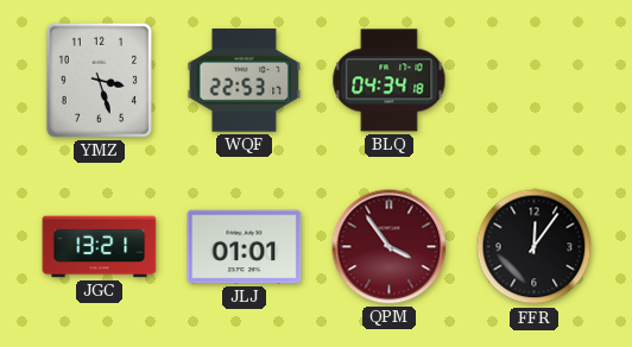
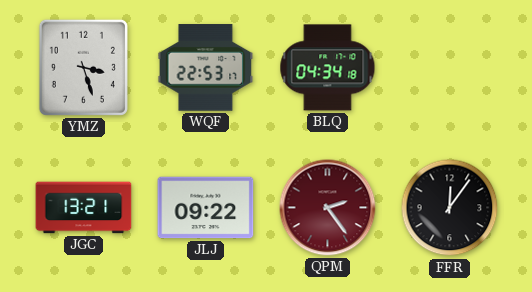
JLJ: 01:01 -> 09:22
QPM: 3:54 -> 2:24
